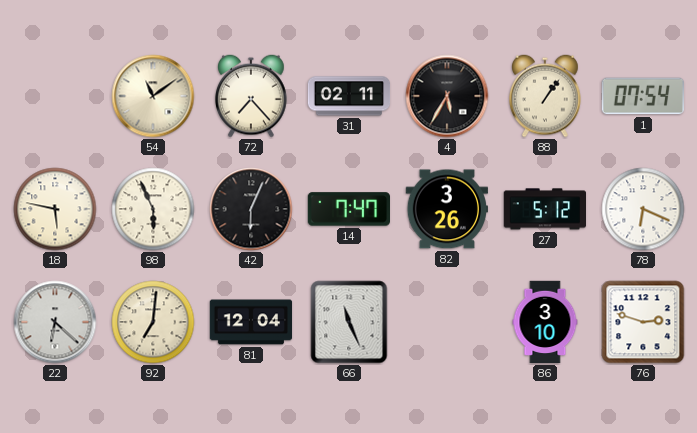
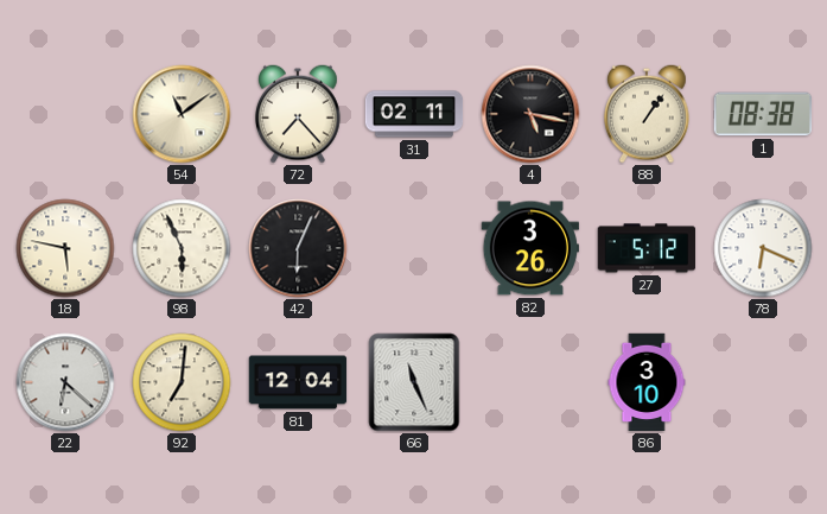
4: 5:35 -> 5:17
1: 07:54 -> 08:38
14: 7:47 -> none
76: 2:48 -> none
